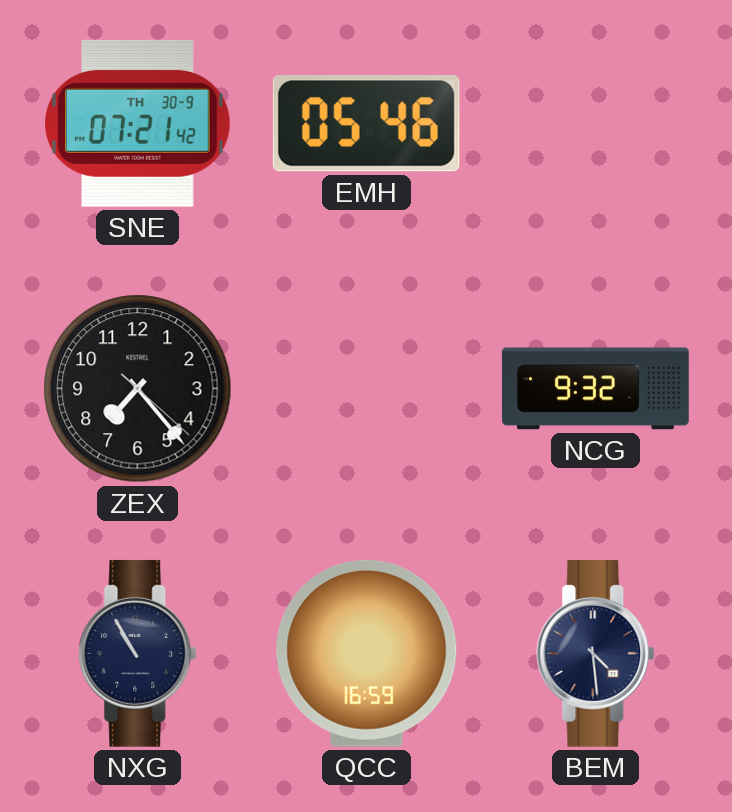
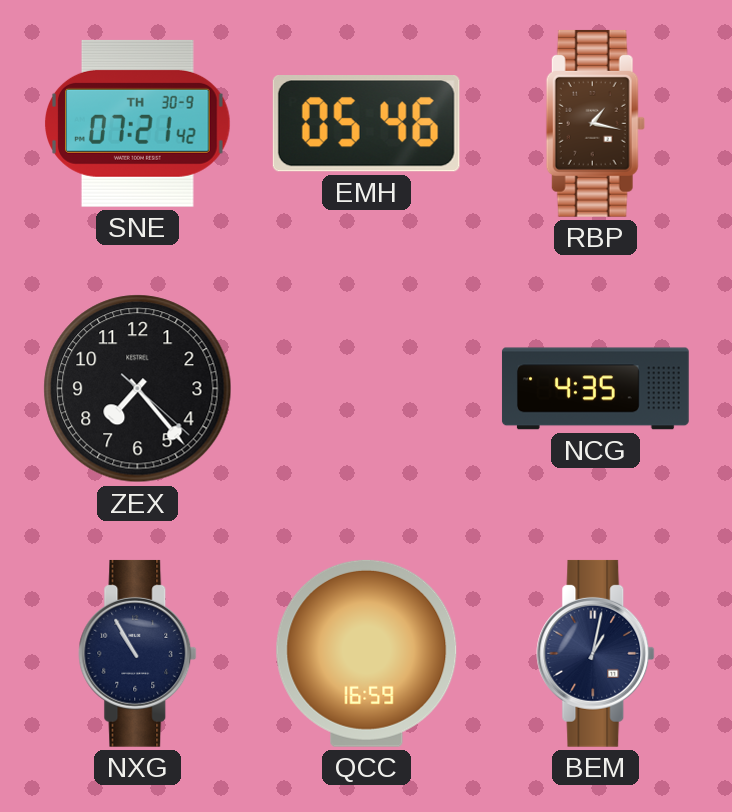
RBP: none -> 1:17
NCG: 9:32 -> 4:35
BEM: 4:29 -> 1:02
